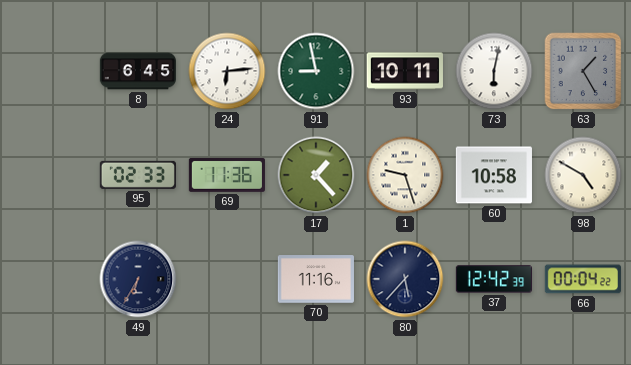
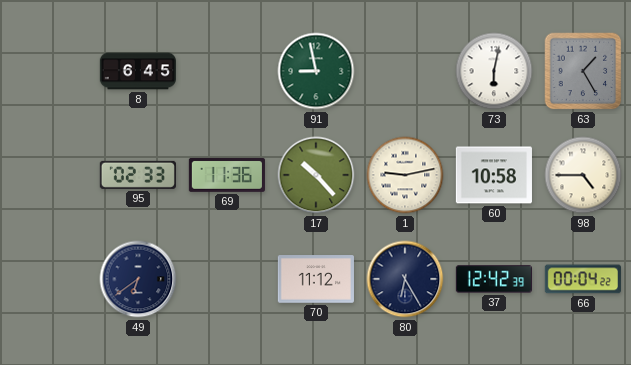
24: 6:14 -> none
93: 10:11 -> none
17: 1:23 -> 10:23
1: 9:27 -> 9:13
98: 4:50 -> 4:45
49: 6:35 -> 6:39
70: 11:16 -> 11:12
80: 5:37 -> 6:25
